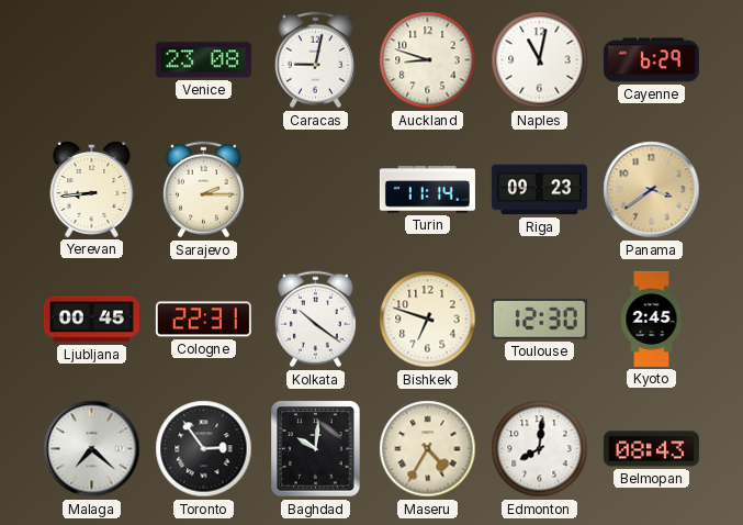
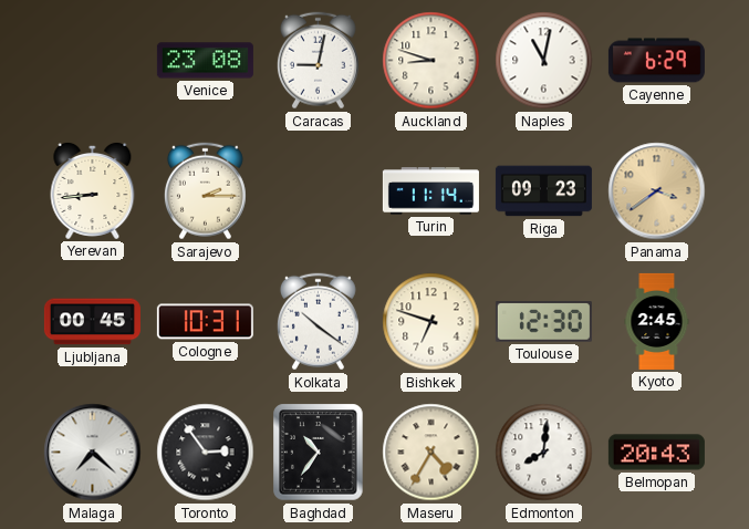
Cologne: 22:31 -> 10:31
Baghdad: 10:01 -> 10:36
Belmopan: 08:43 -> 20:43
